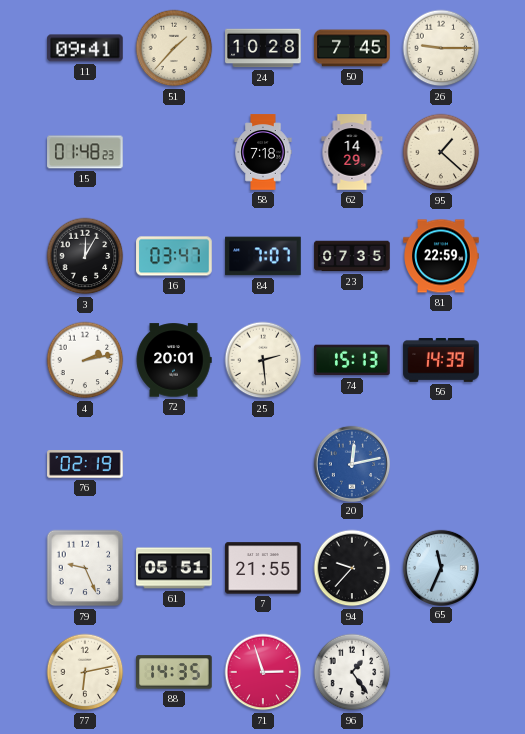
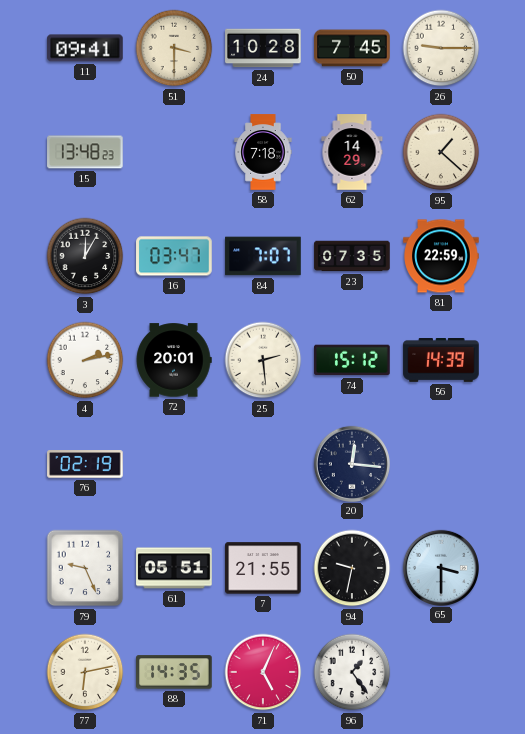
51: 1:37 -> 3:30
15: 01:48 -> 13:48
74: 15:13 -> 15:12
20: 12:13 -> 12:16
20 dial: blue -> navy
94: 9:37 -> 9:32
65: 11:34 -> 3:30
71: 2:57 -> 5:04
